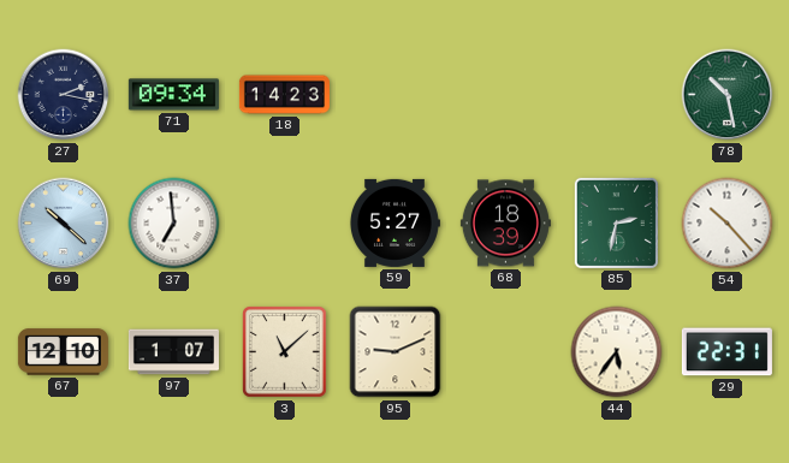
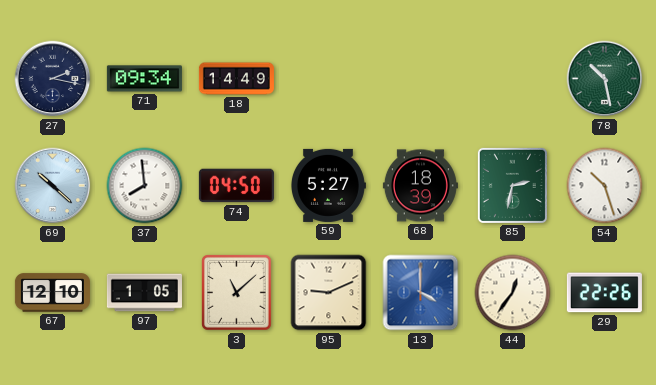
18: 14:23 -> 14:49
37: 6:59 -> 7:59
74: none -> 04:50
54: 10:23 -> 10:27
97: 1:07 -> 1:05
13: none -> 4:00
44: 5:36 -> 12:36
29: 22:31 -> 22:26
